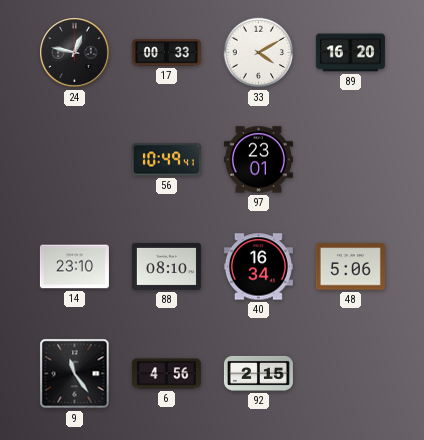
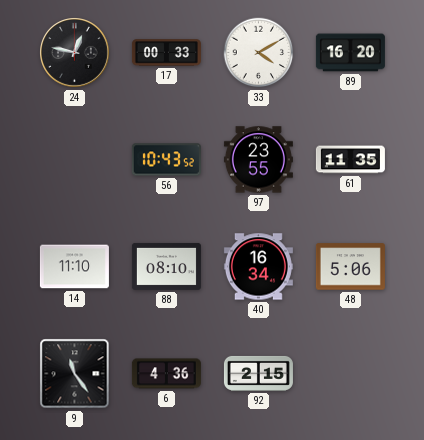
56: 10:49 -> 10:43
97: 23:01 -> 23:55
61: none -> 11:35
14: 23:10 -> 11:10
6: 4:56 -> 4:36
